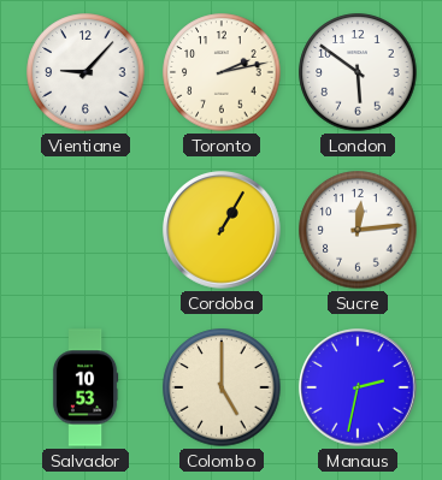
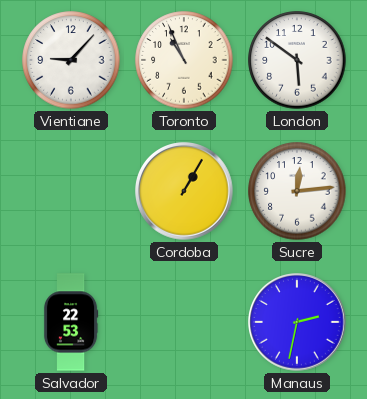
Toronto: 2:13 -> 10:56
Salvador: 10:53 -> 22:53
Colombo: 5:00 -> none
